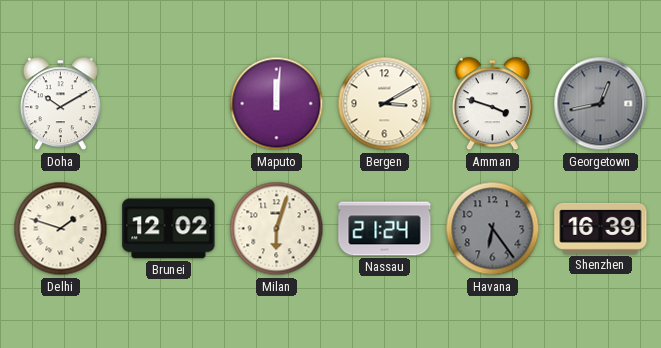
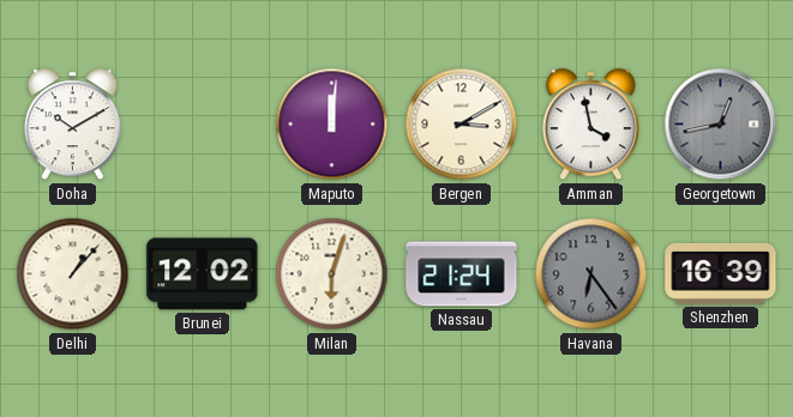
Amman: 3:48 -> 3:58
Delhi: 1:48 -> 1:07
